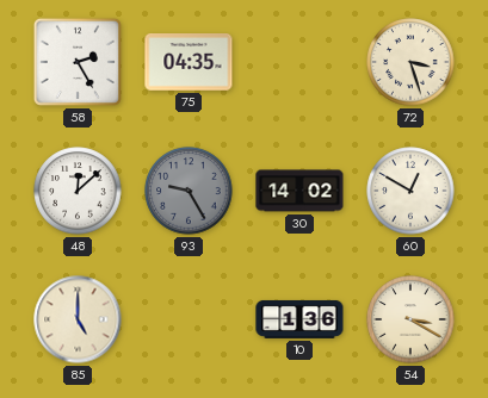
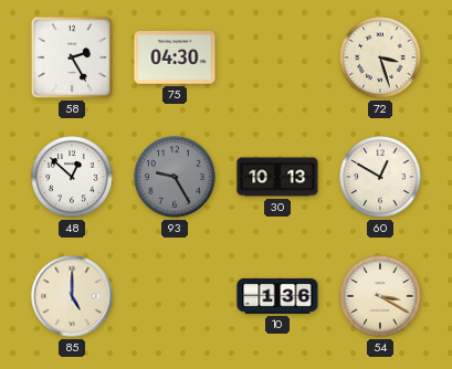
75: 04:35 -> 04:30
48: 12:08 -> 12:52
30: 14:02 -> 10:13
